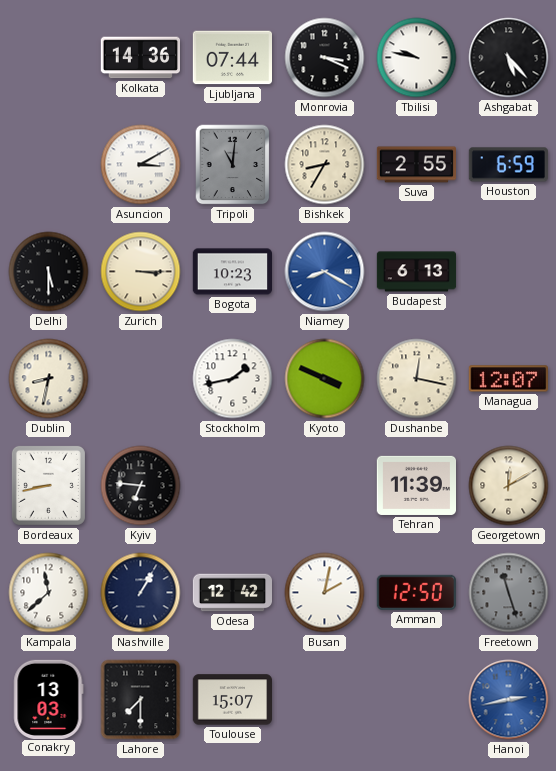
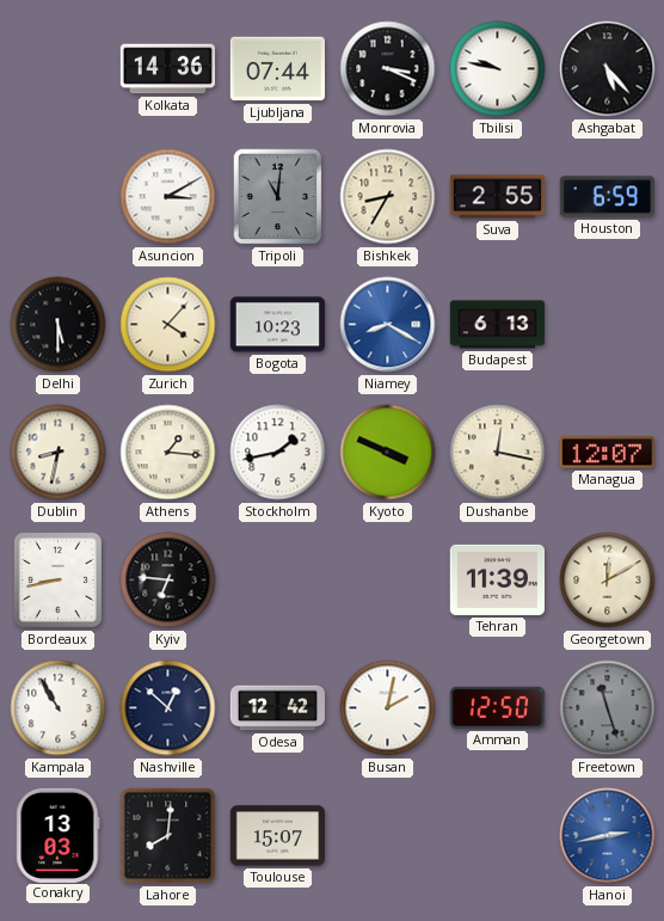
Zurich: 3:15 -> 4:07
Athens: none -> 1:16
Kampala: 11:38 -> 10:55
Nashville: 1:05 -> 12:52
Lahore: 7:30 -> 8:01
